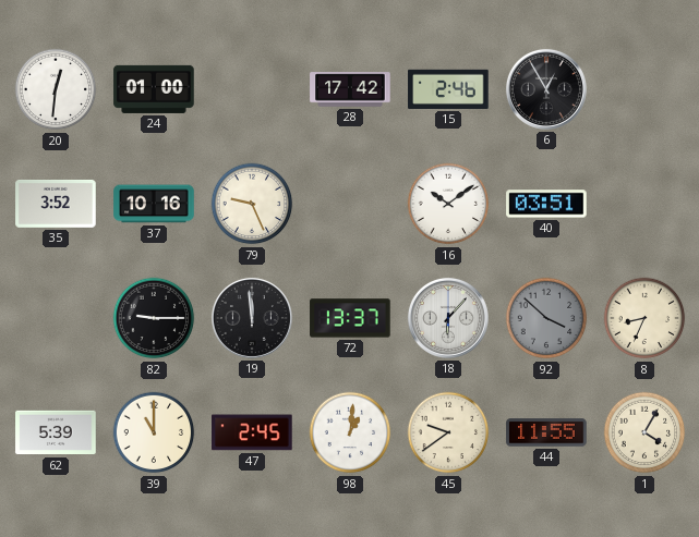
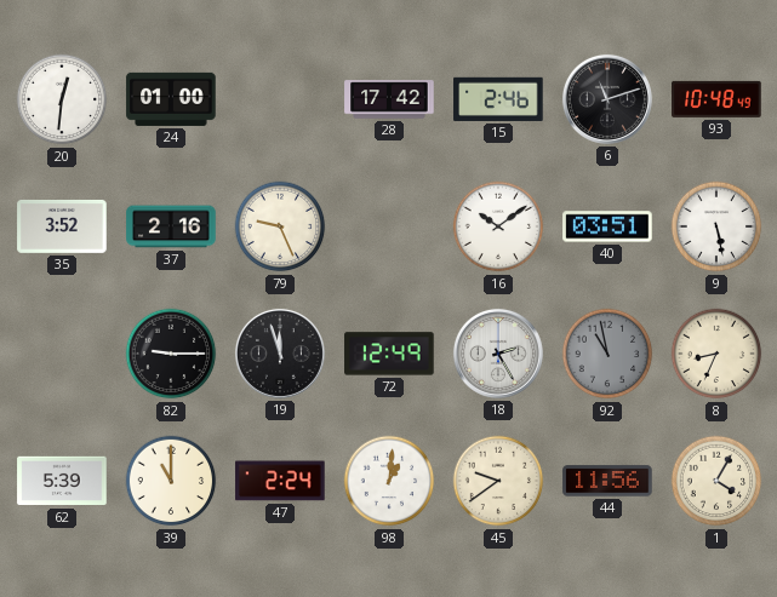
6: 12:55 -> 11:12
93: none -> 10:48
37: 10:16 -> 2:16
9: none -> 5:28
19: 11:59 -> 11:57
72: 13:37 -> 12:49
18: 6:07 -> 2:25
92: 3:52 -> 10:58
47: 2:45 -> 2:24
44: 11:55 -> 11:56
